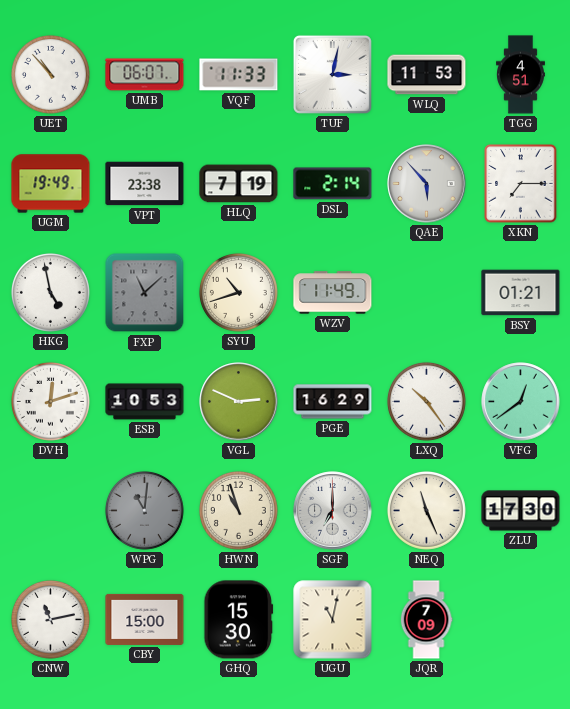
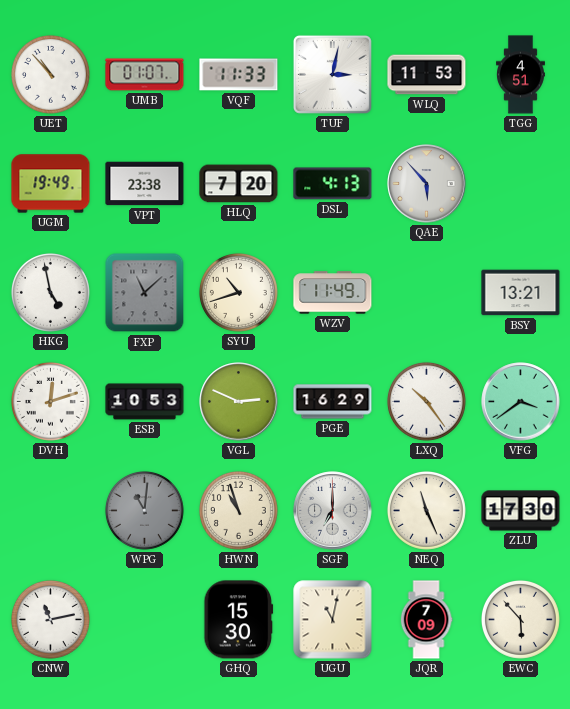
UMB: 06:07 -> 01:07
HLQ: 7:19 -> 7:20
DSL: 2:14 -> 4:13
XKN: 7:15 -> none
BSY: 01:21 -> 13:21
VFG: 12:39 -> 3:39
CBY: 15:00 -> none
EWC: none -> 5:53
